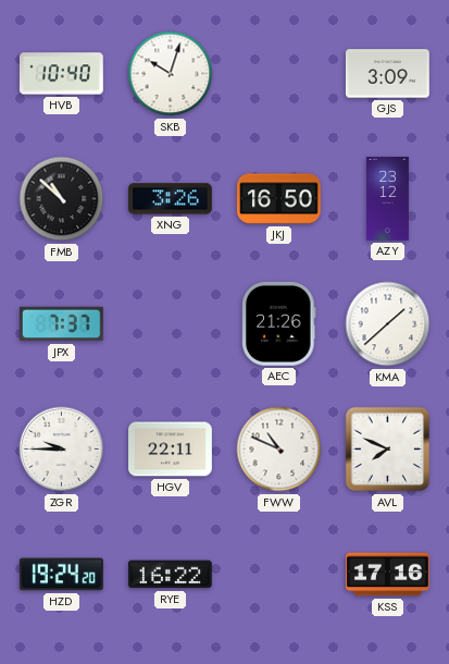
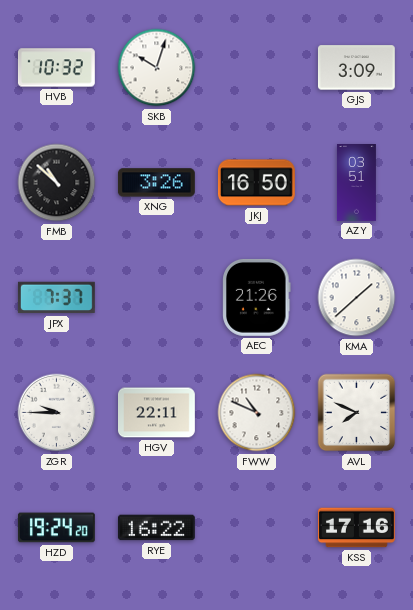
HVB: 10:40 -> 10:32
AZY: 23:12 -> 03:51
